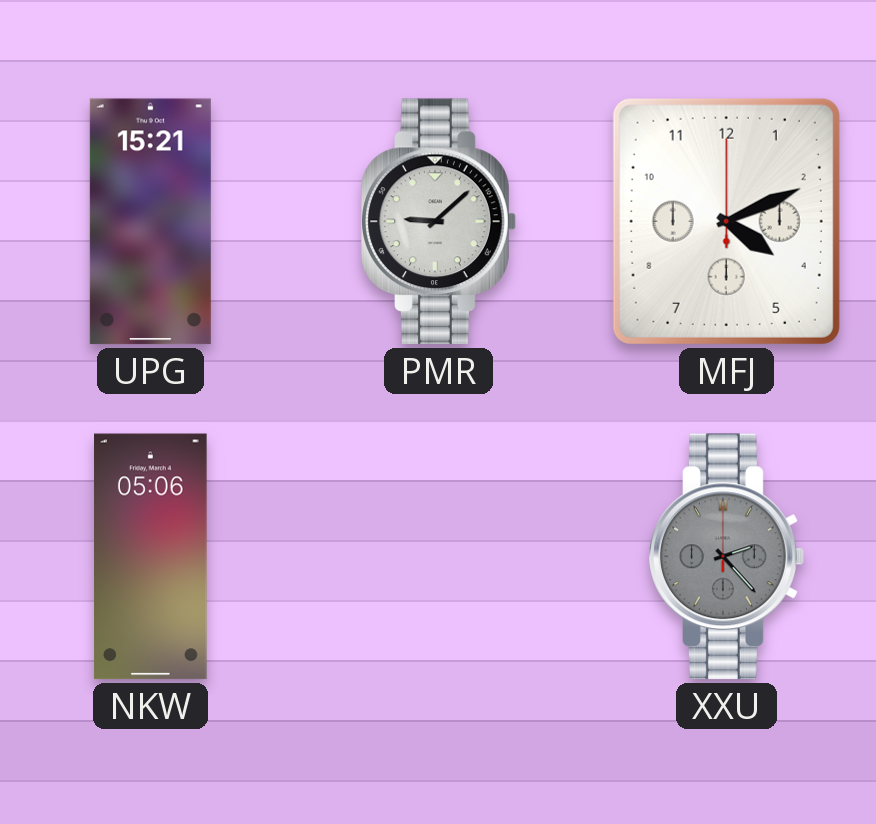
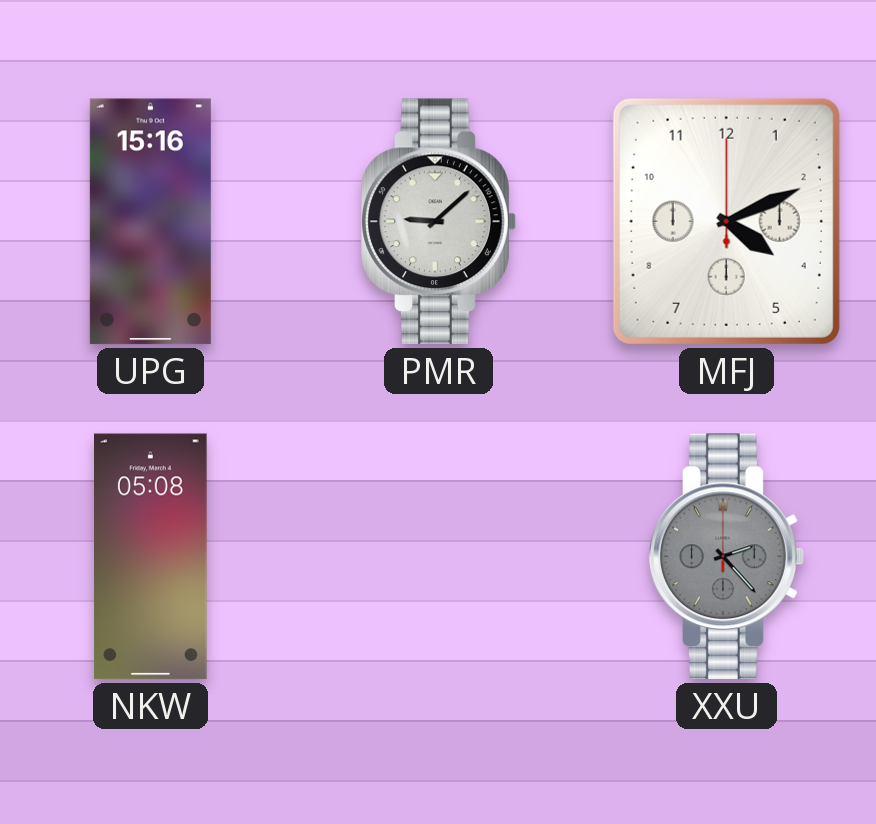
UPG: 15:21 -> 15:16
NKW: 05:06 -> 05:08
